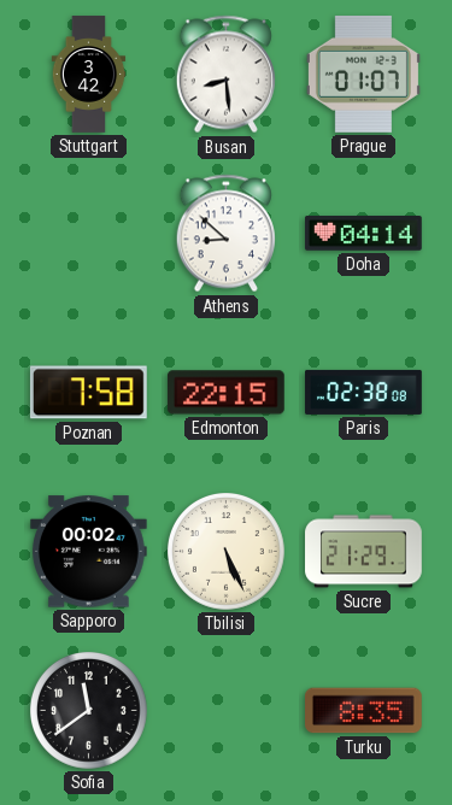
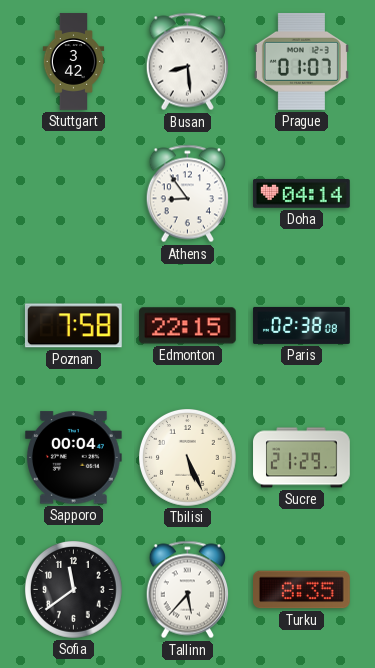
Athens: 8:52 -> 8:54
Sapporo: 00:02 -> 00:04
Tallinn: none -> 5:37
